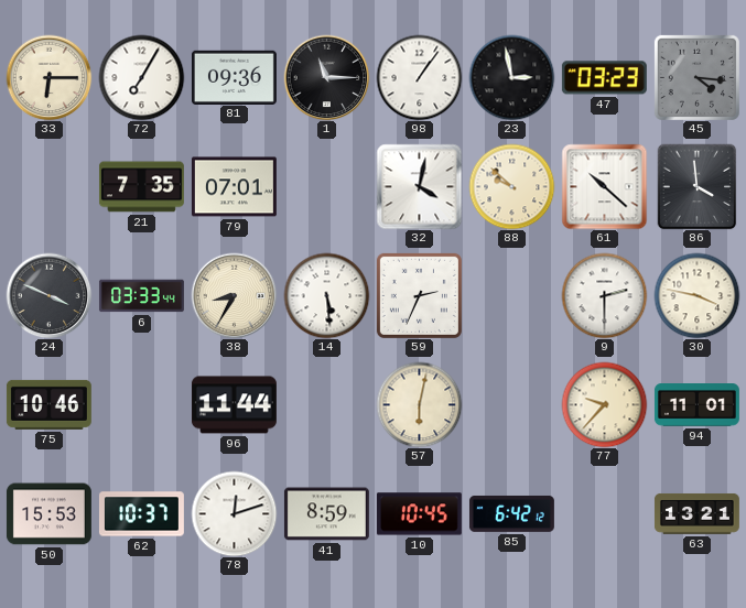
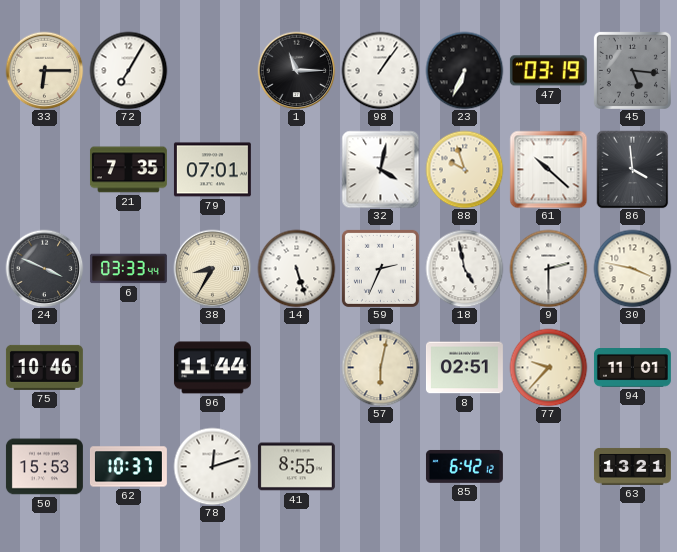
81: 09:36 -> none
23: 2:58 -> 6:34
47: 03:23 -> 03:19
45: 4:16 -> 5:16
88: 9:52 -> 9:57
14: 5:29 -> 5:27
18: none -> 4:58
8: none -> 02:51
41: 8:59 -> 8:55
10: 10:45 -> none
